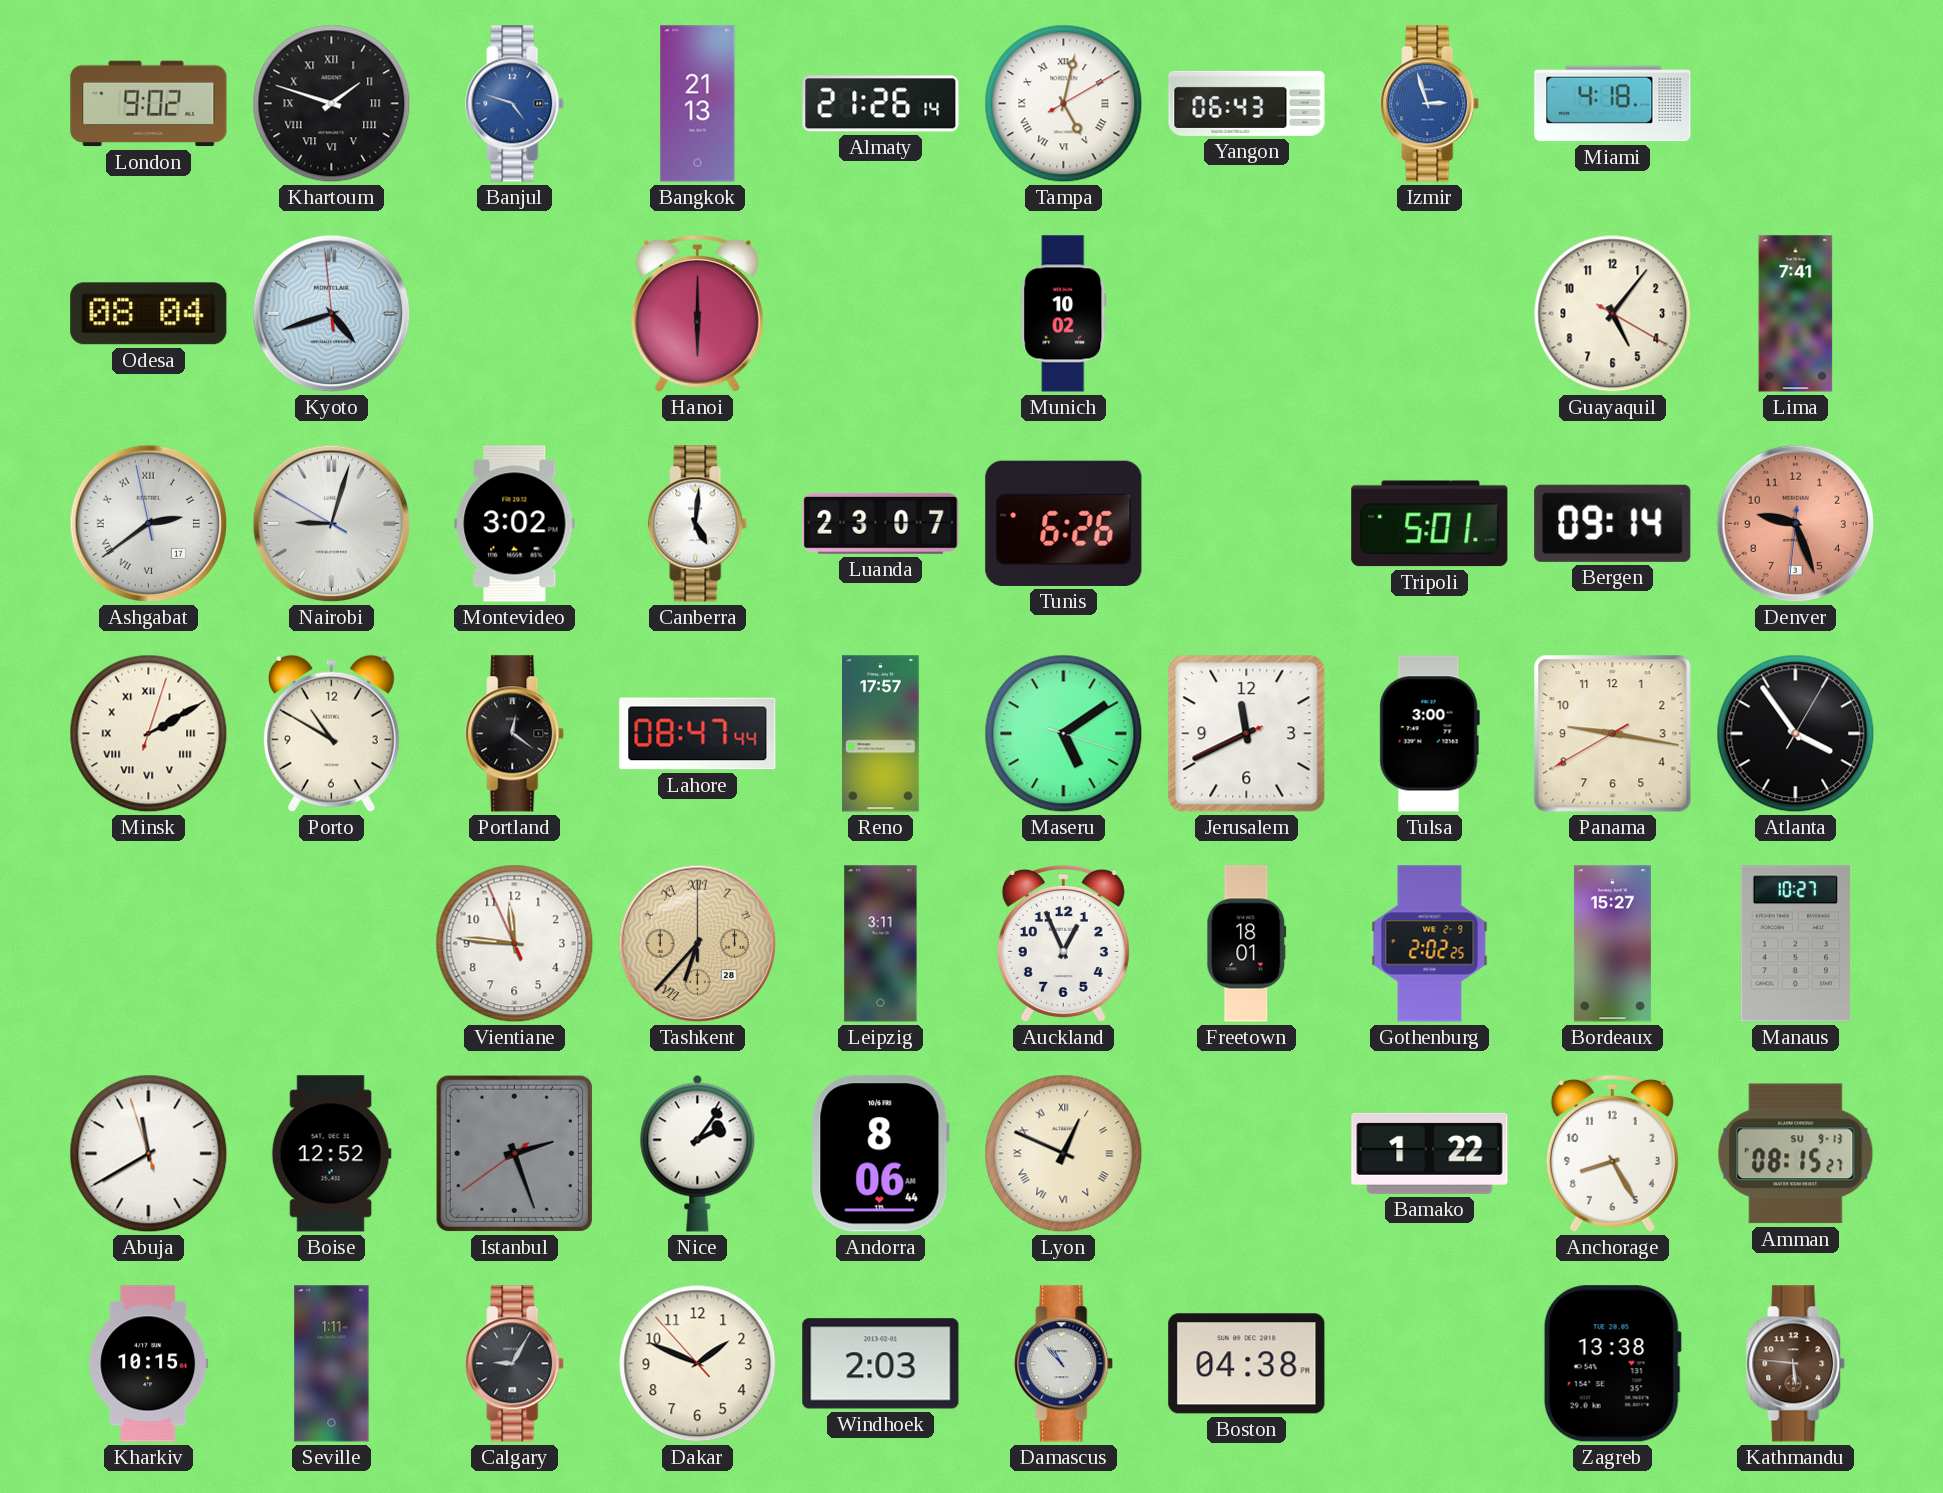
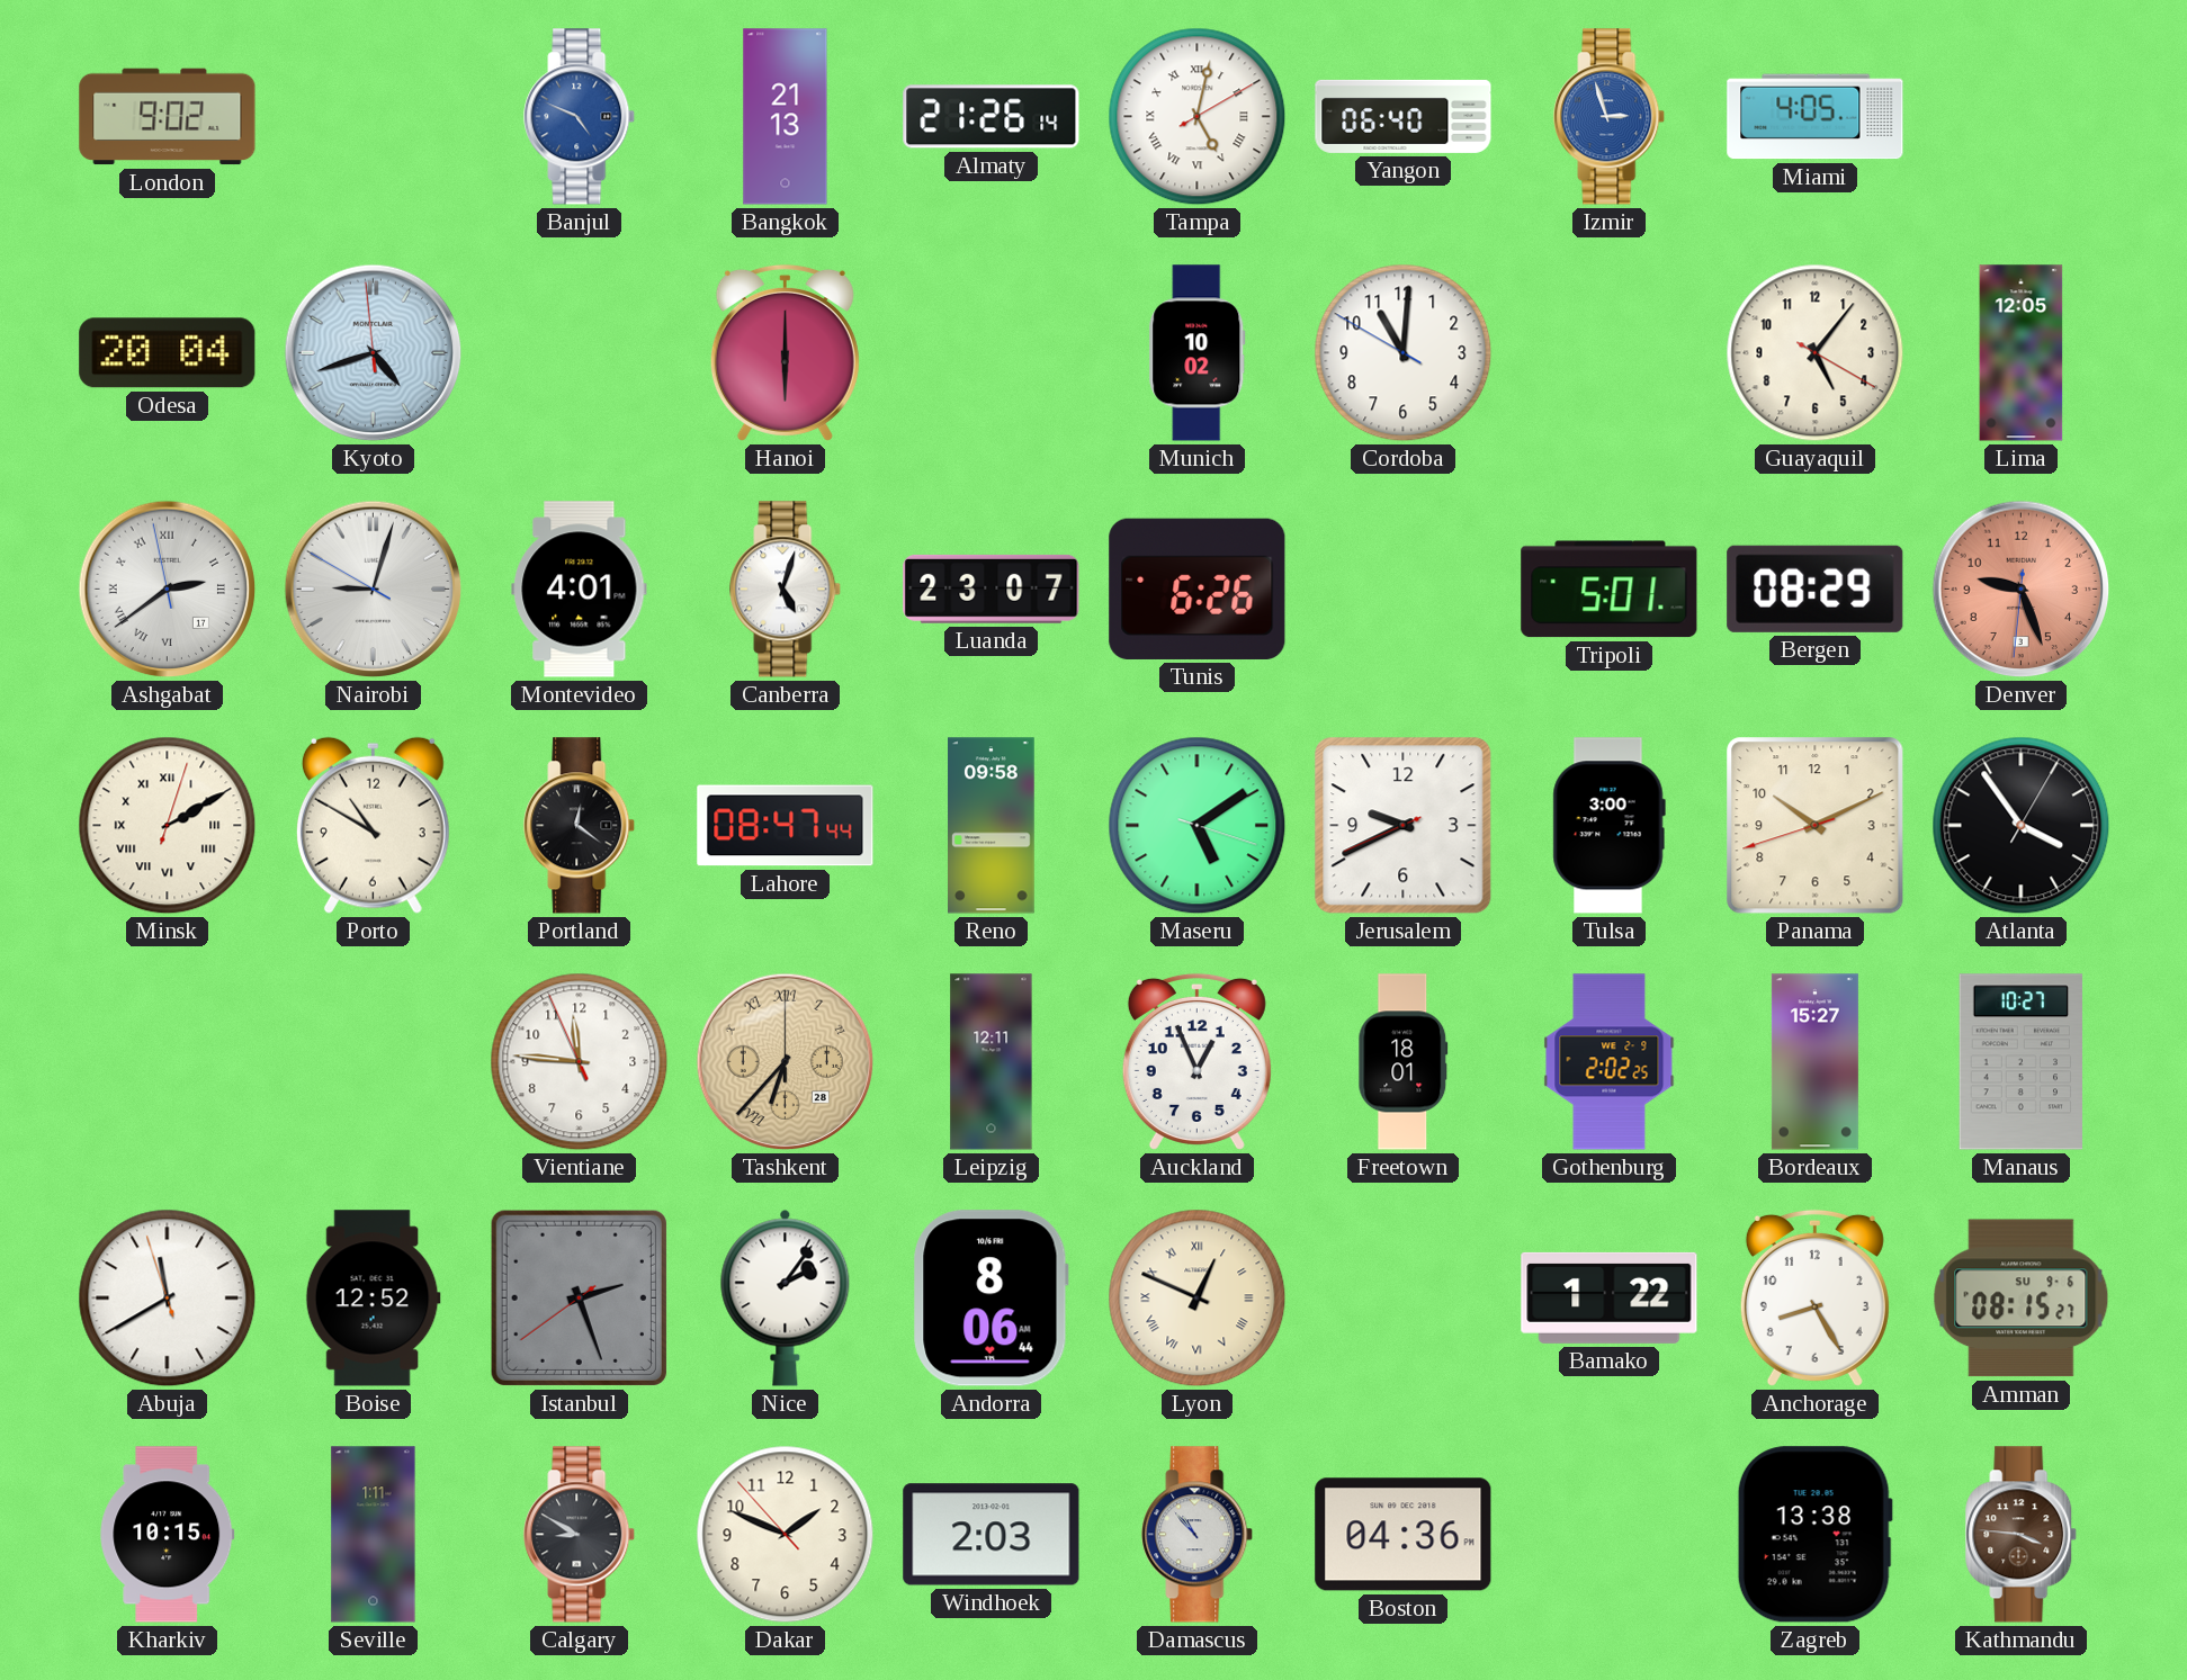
Khartoum: 1:48 -> none
Banjul: 4:48 -> 4:49
Yangon: 06:43 -> 06:40
Miami: 4:18 -> 4:05
Odesa: 08:04 -> 20:04
Cordoba: none -> 11:00
Lima: 7:41 -> 12:05
Montevideo: 3:02 -> 4:01
Canberra: 5:01 -> 5:03
Bergen: 09:14 -> 08:29
Reno: 17:57 -> 09:58
Jerusalem: 11:40 -> 9:40
Panama: 9:16 -> 10:10
Leipzig: 3:11 -> 12:11
Amman date: SU 9-13 -> SU 9-6
Calgary: 9:05 -> 8:50
Boston: 04:38 -> 04:36
Kathmandu: 5:46 -> 3:46
